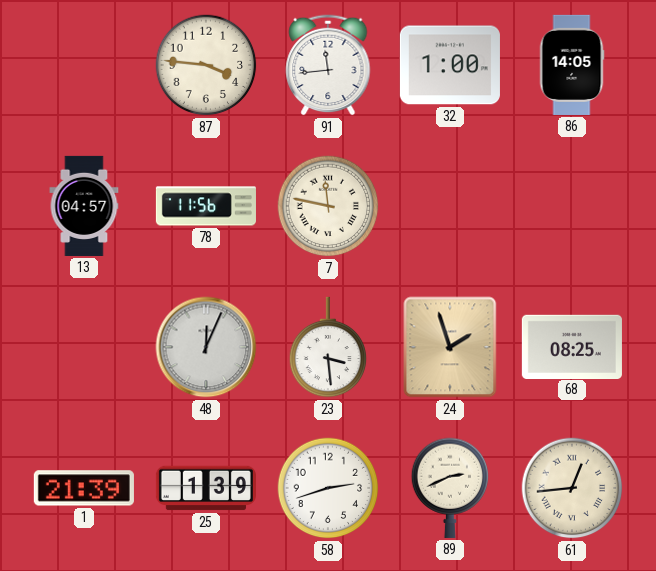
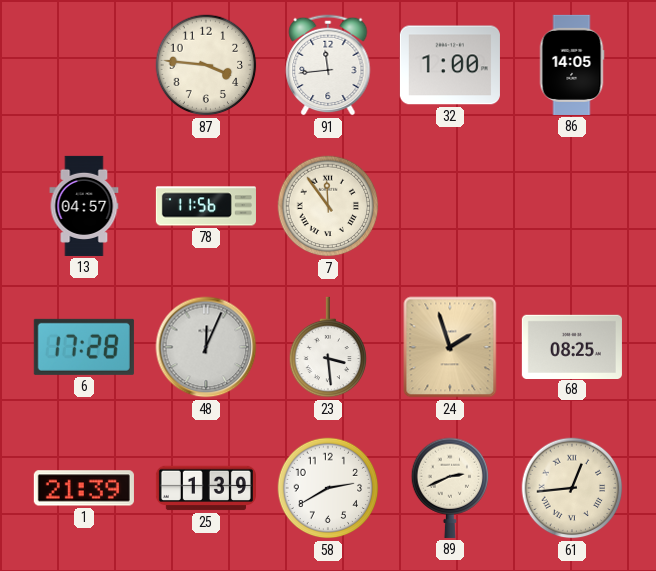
7: 11:47 -> 11:54
6: none -> 17:28
58: 2:42 -> 2:40
